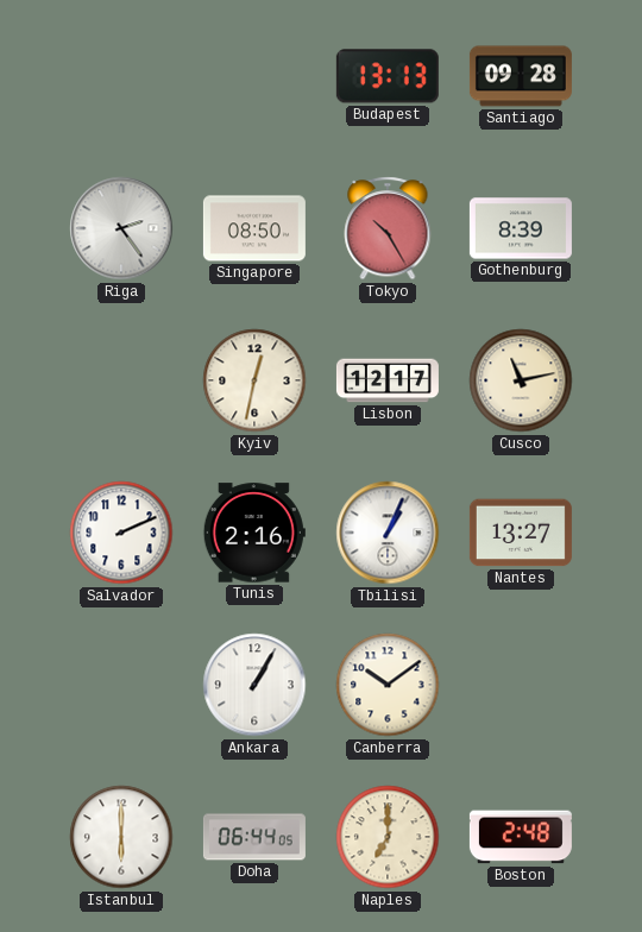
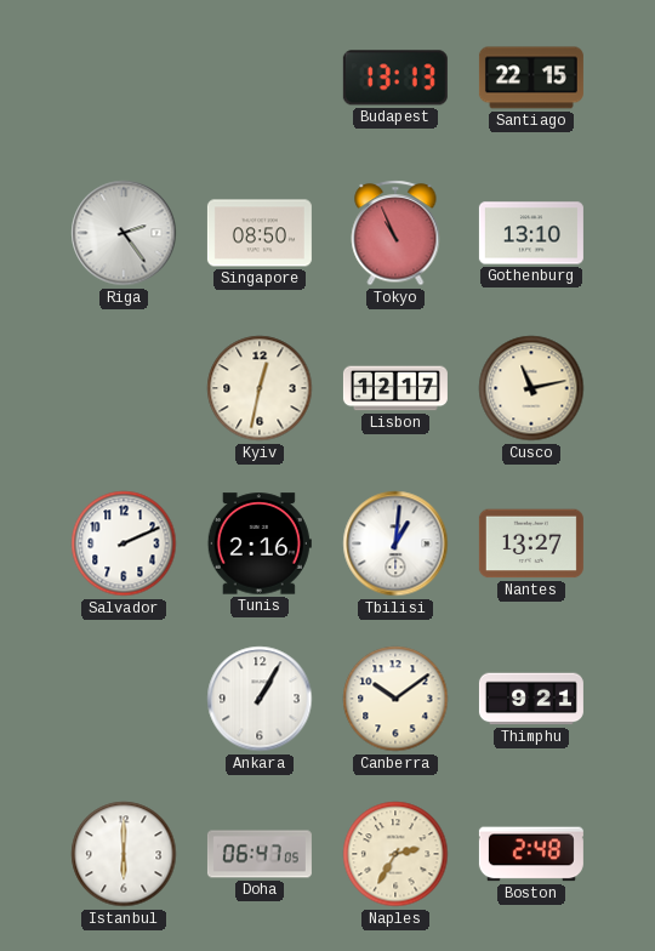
Santiago: 09:28 -> 22:15
Tokyo: 10:25 -> 10:56
Gothenburg: 8:39 -> 13:10
Tbilisi: 1:04 -> 1:01
Thimphu: none -> 9:21
Doha: 06:44 -> 06:47
Naples: 7:00 -> 2:35
